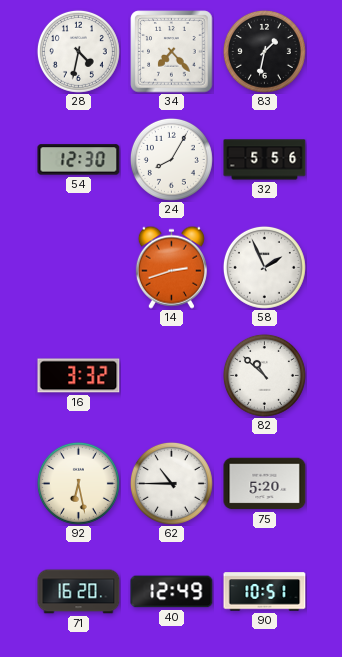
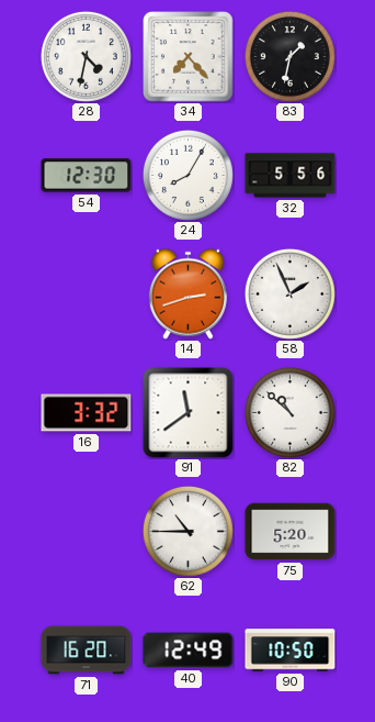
91: none -> 11:39
92: 6:28 -> none
90: 10:51 -> 10:50
